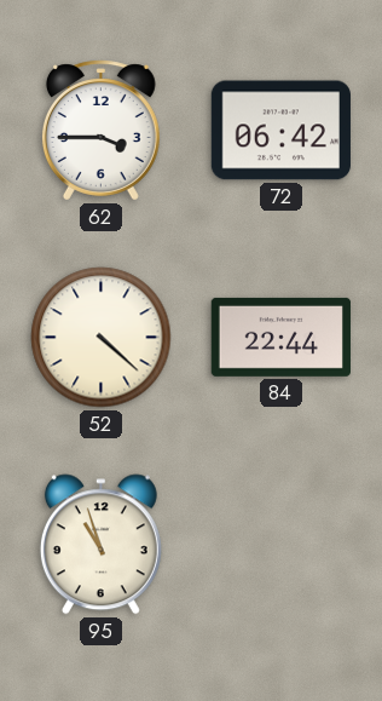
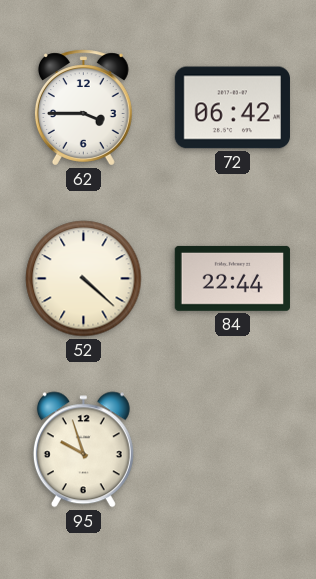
95: 10:57 -> 9:57
